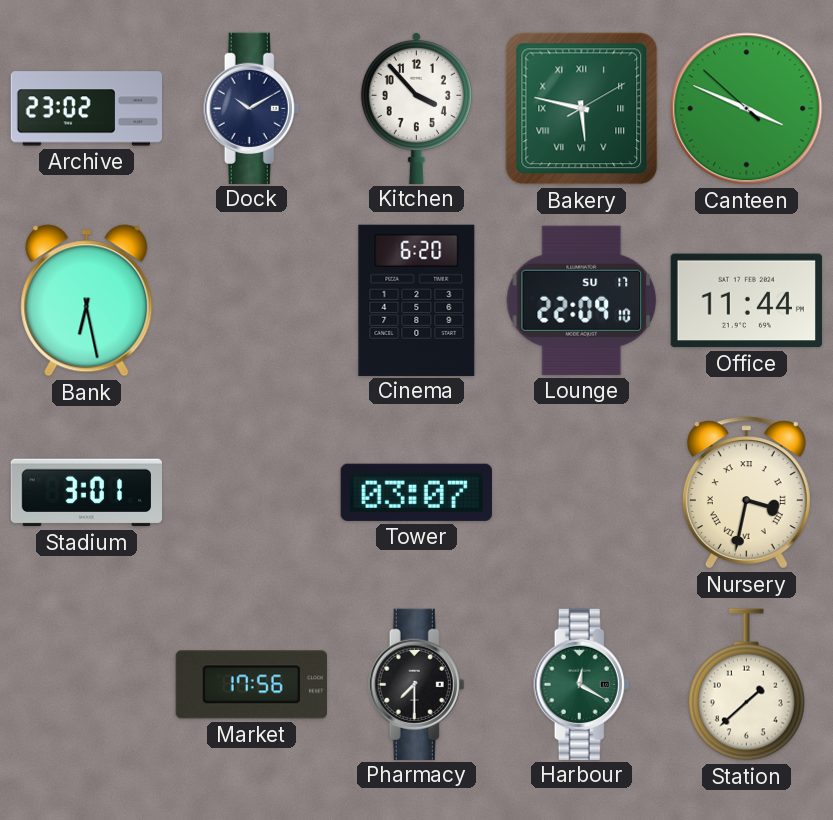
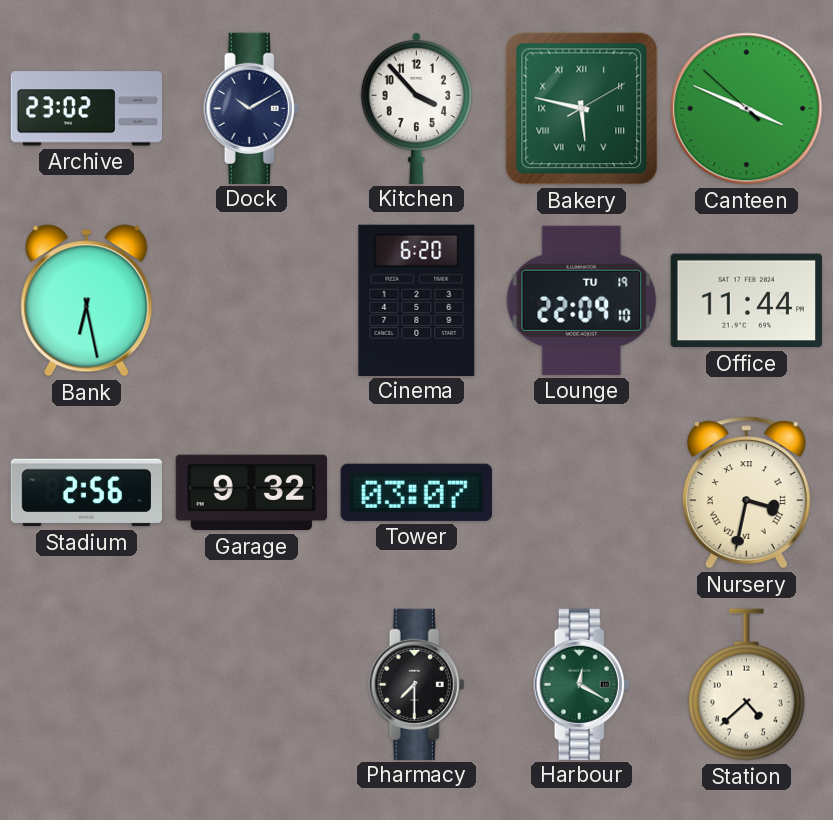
Lounge date: SU 17 -> TU 19
Stadium: 3:01 -> 2:56
Garage: none -> 9:32
Market: 17:56 -> none
Station: 1:38 -> 4:38
